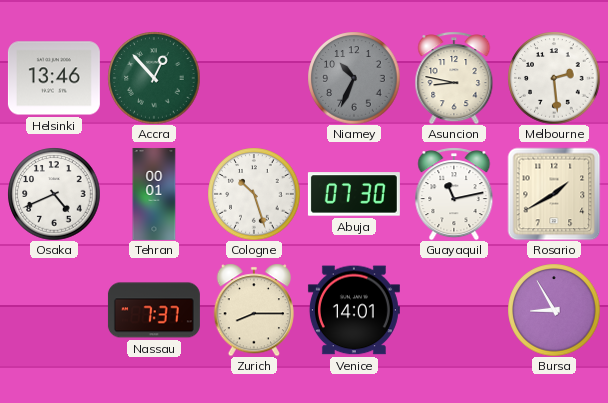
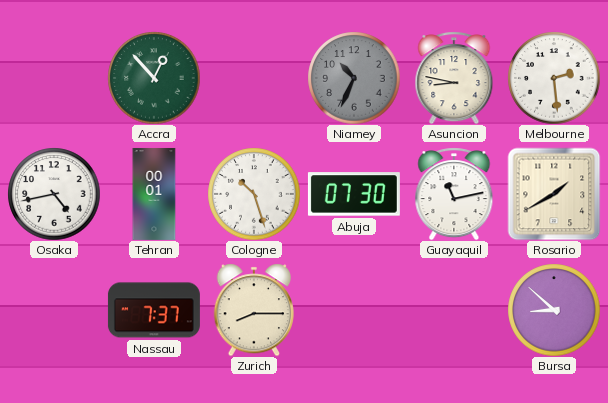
Helsinki: 13:46 -> none
Osaka: 4:41 -> 4:43
Venice: 14:01 -> none
Bursa: 8:55 -> 8:52
